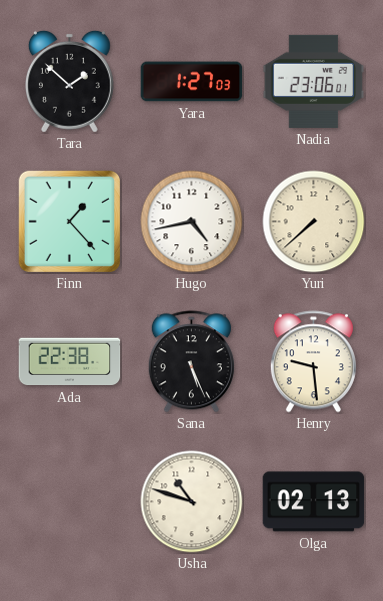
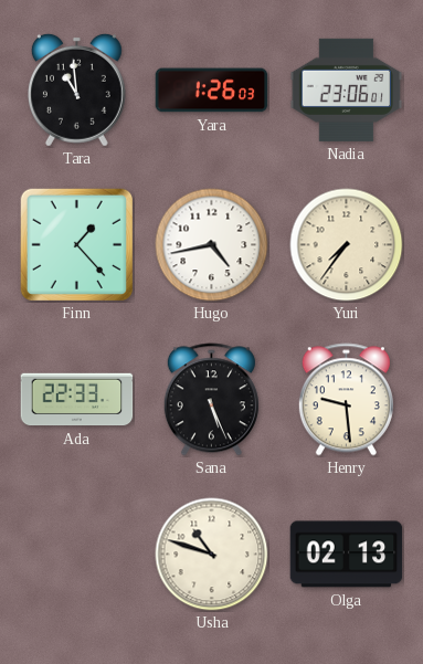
Tara: 1:52 -> 10:59
Yara: 1:27 -> 1:26
Yuri: 7:38 -> 7:36
Ada: 22:38 -> 22:33
